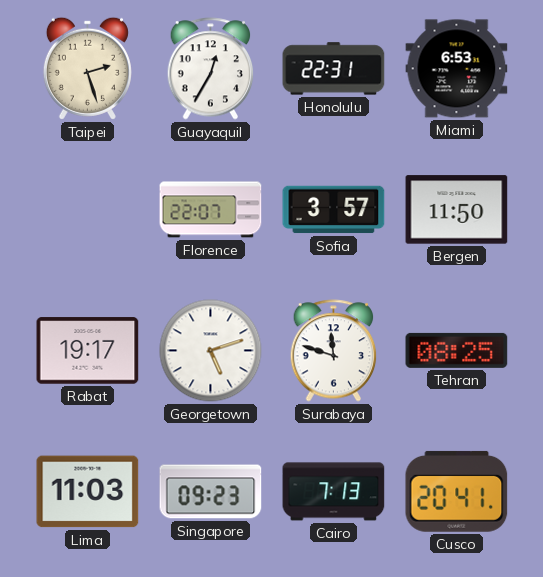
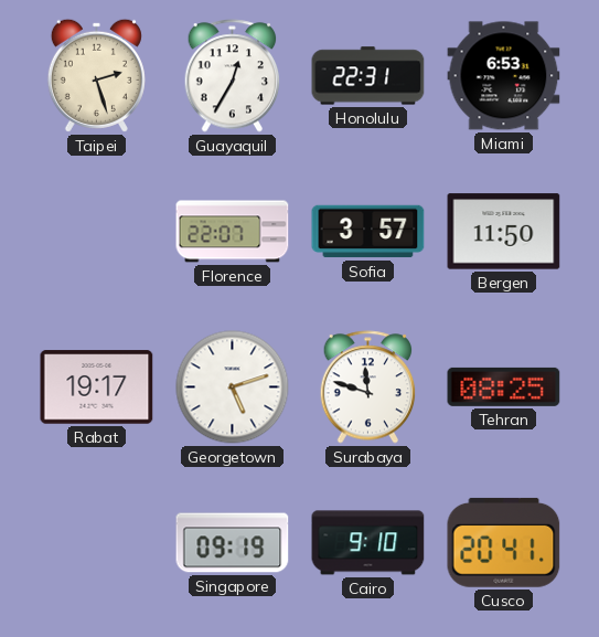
Lima: 11:03 -> none
Singapore: 09:23 -> 09:19
Cairo: 7:13 -> 9:10
